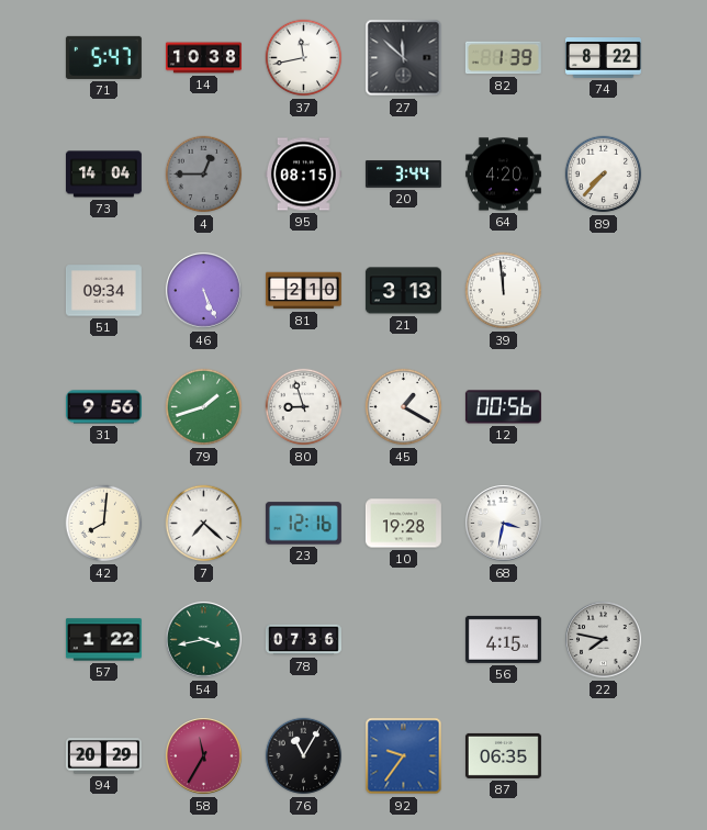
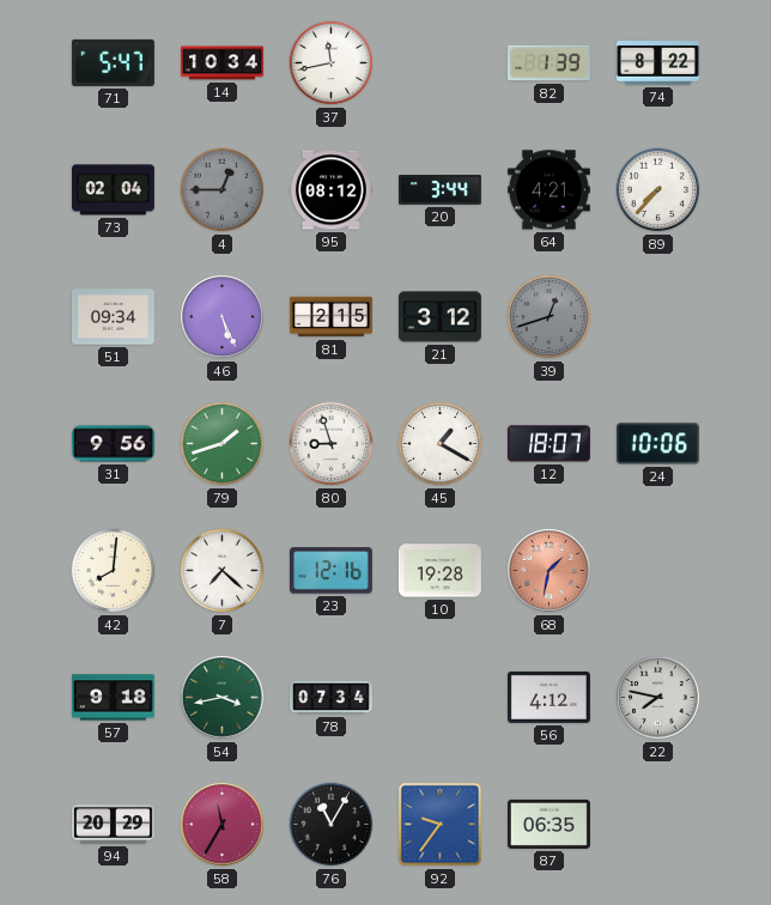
14: 10:38 -> 10:34
27: 11:52 -> none
73: 14:04 -> 02:04
95: 08:15 -> 08:12
64: 4:20 -> 4:21
81: 2:10 -> 2:15
21: 3:13 -> 3:12
39: 11:59 -> 12:42
39 dial: white -> grey
12: 00:56 -> 18:07
24: none -> 10:06
68: 3:32 -> 1:32
68 dial: white -> salmon
57: 1:22 -> 9:18
78: 07:36 -> 07:34
56: 4:15 -> 4:12
